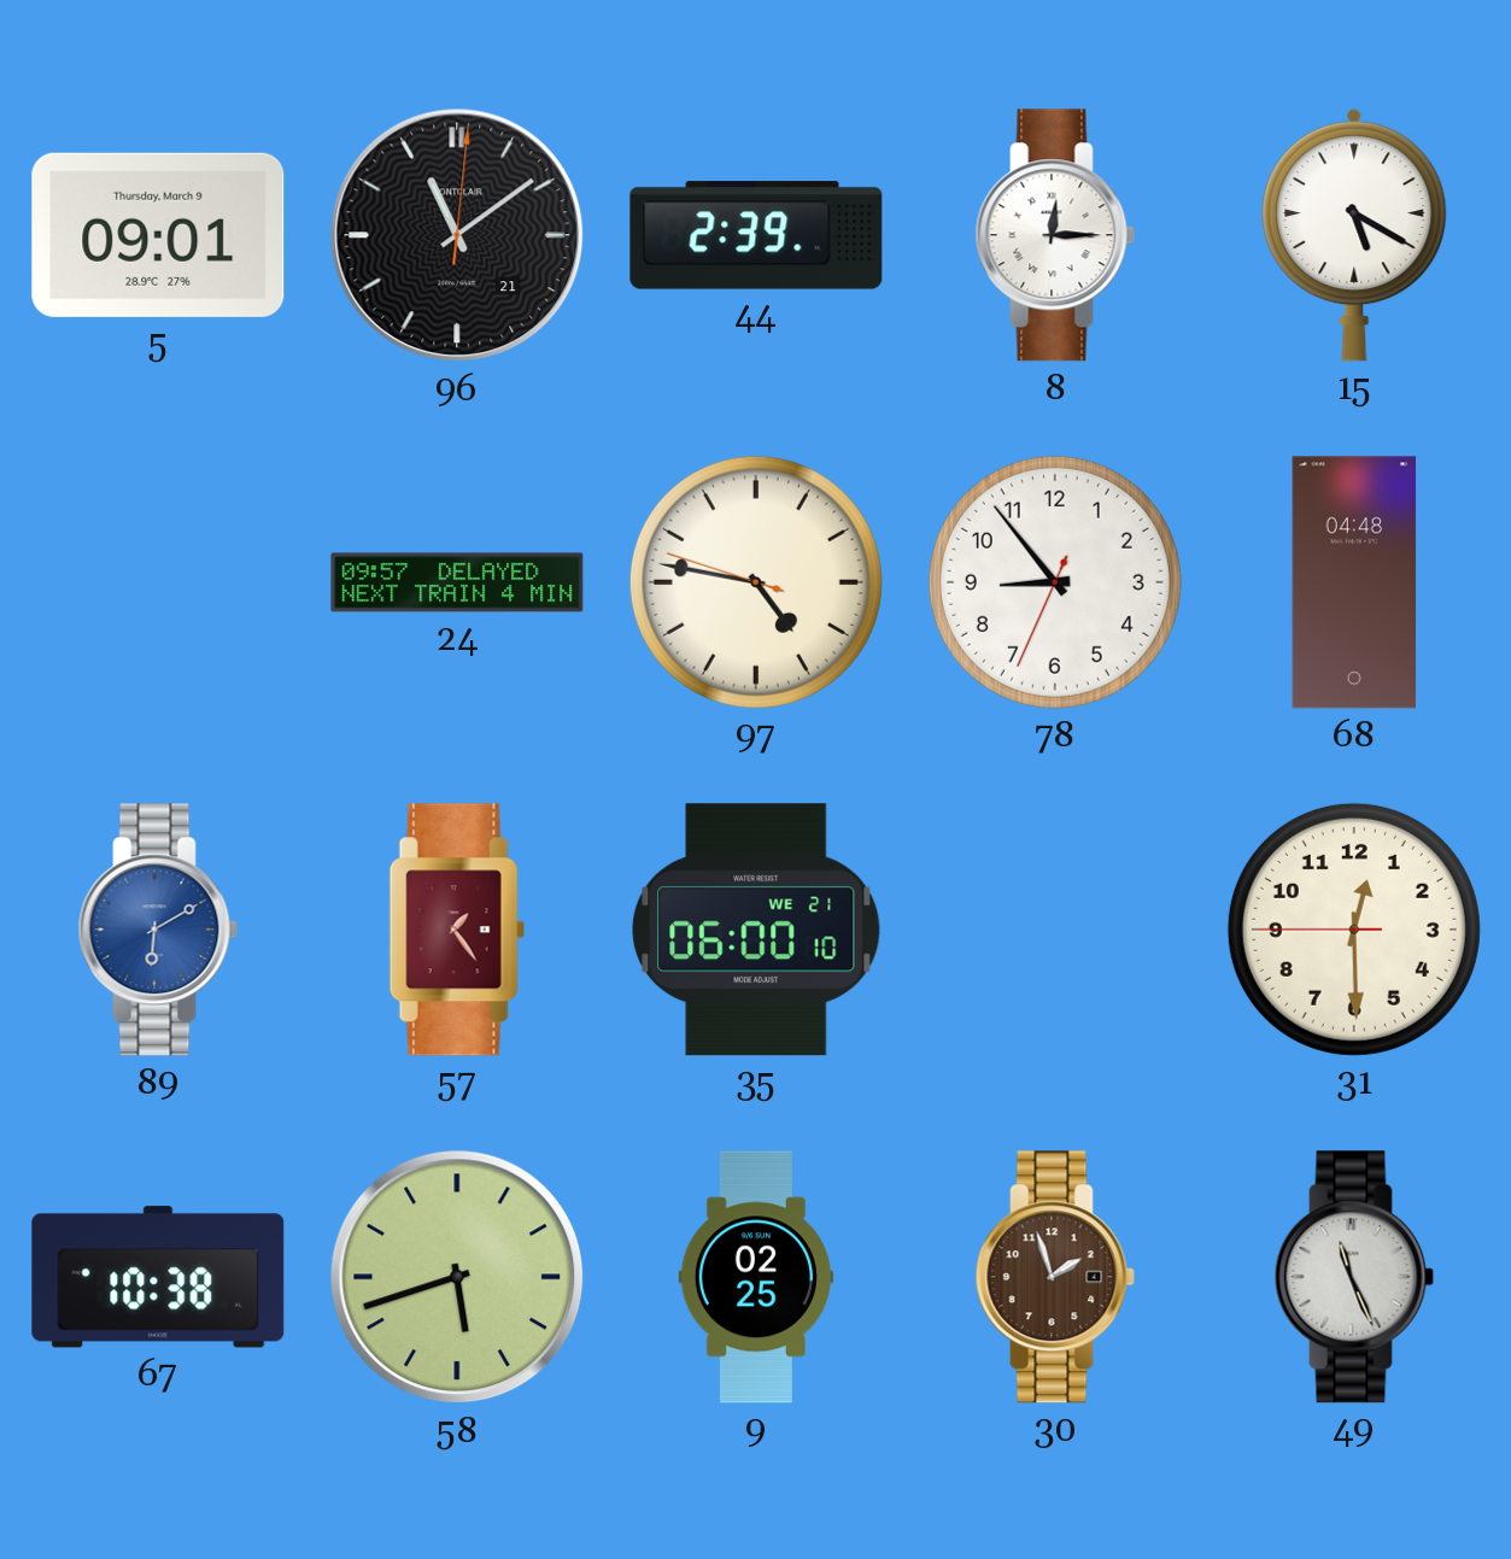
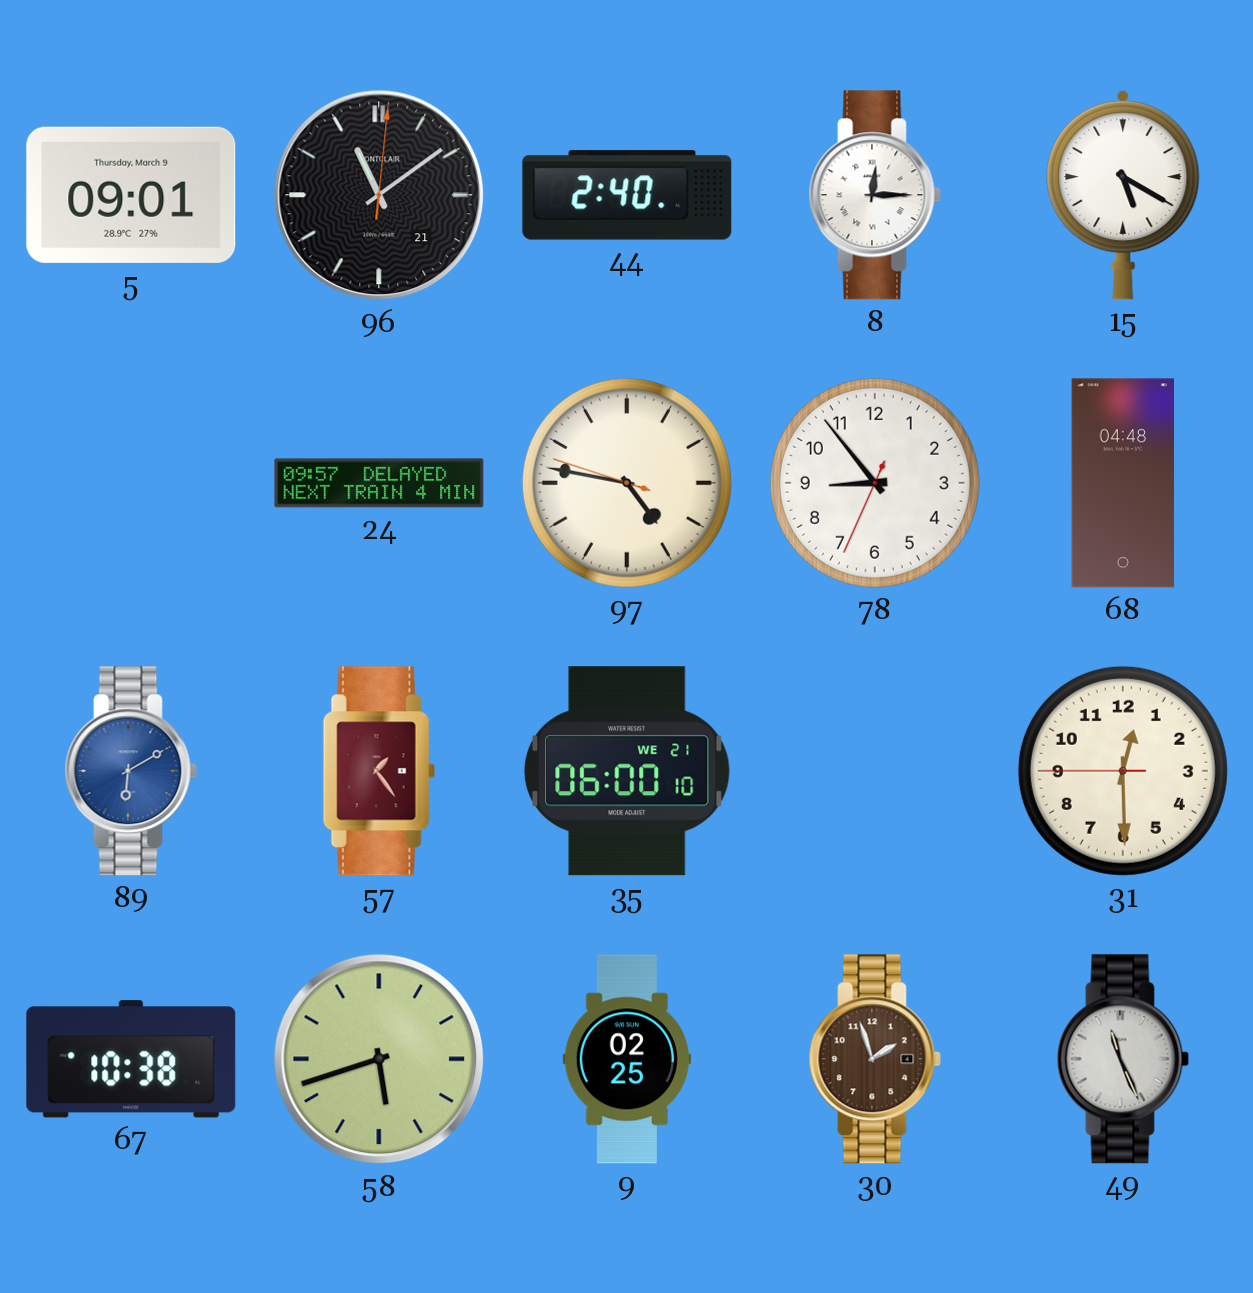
44: 2:39 -> 2:40
